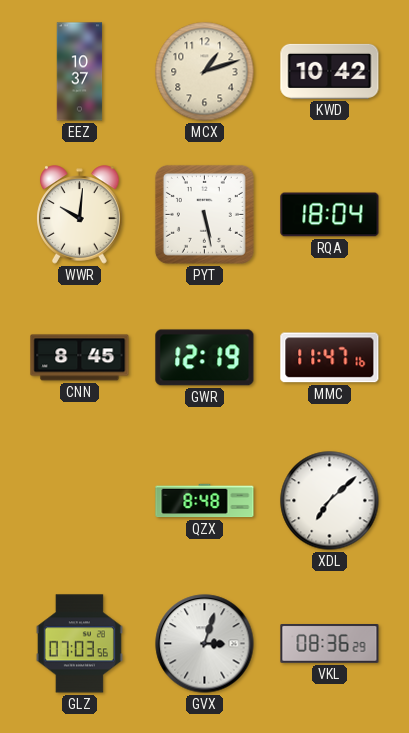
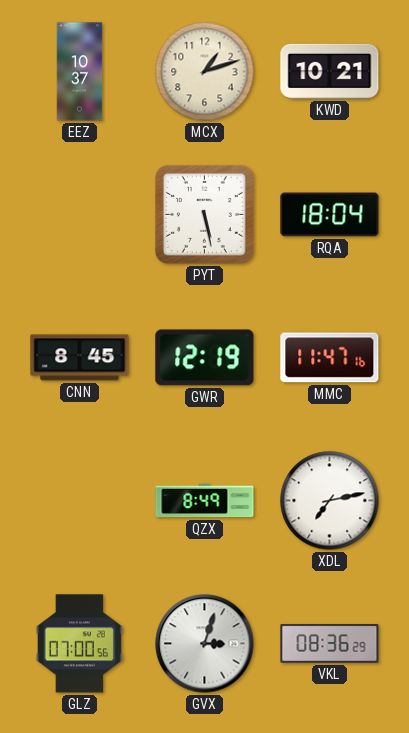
KWD: 10:42 -> 10:21
WWR: 10:01 -> none
QZX: 8:48 -> 8:49
XDL: 7:08 -> 7:13
GLZ: 07:03 -> 07:00
